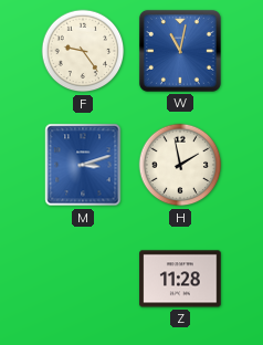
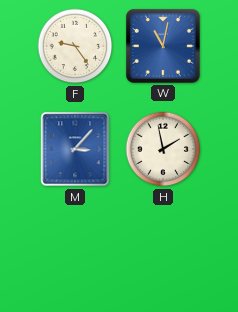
M: 3:12 -> 3:07
Z: 11:28 -> none
